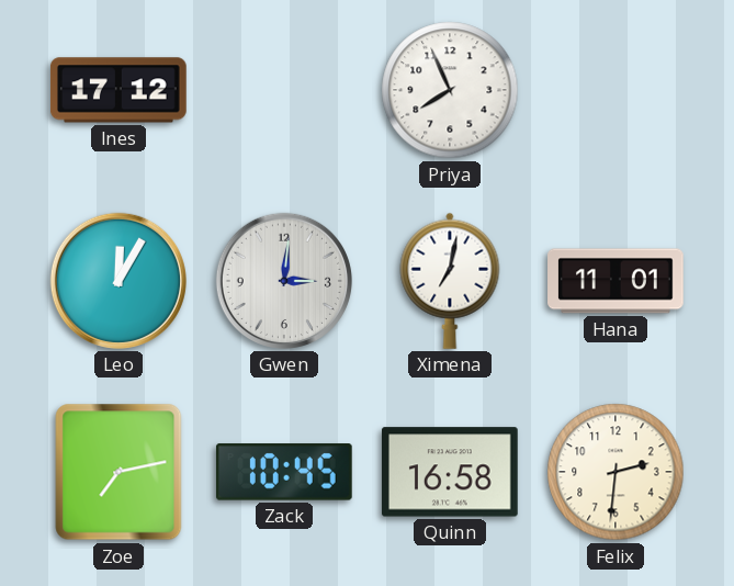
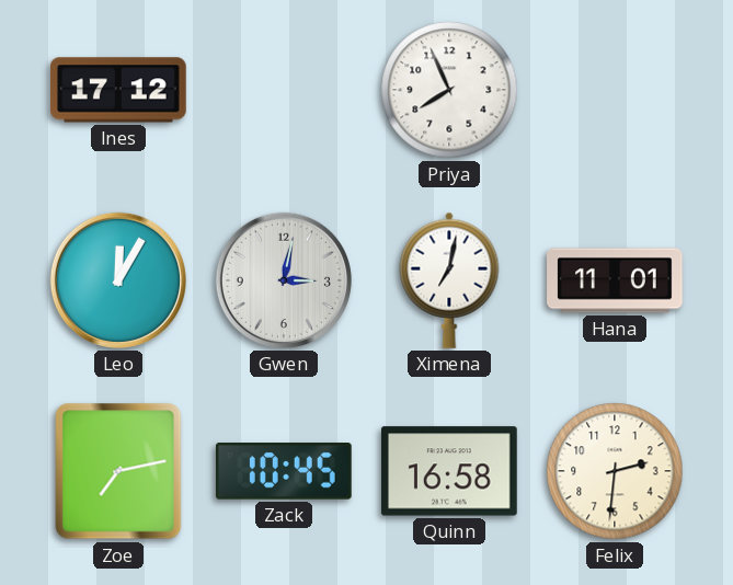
Gwen: 3:01 -> 3:02
